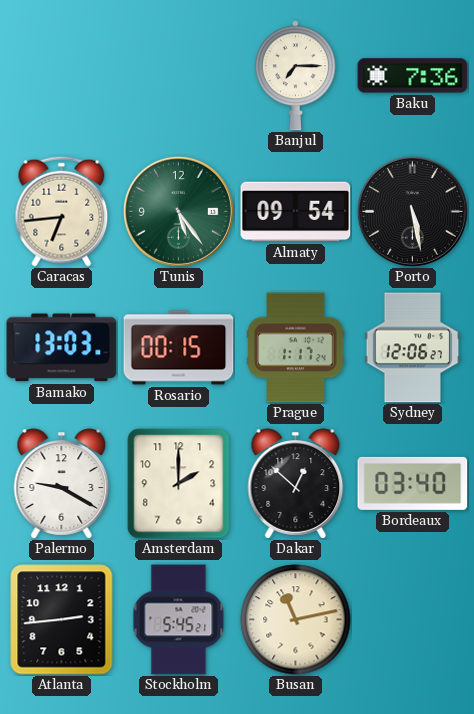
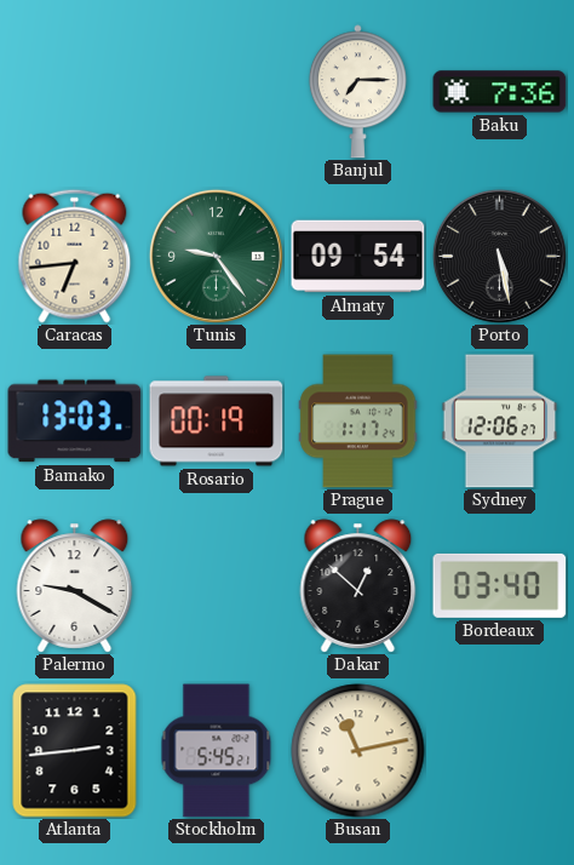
Tunis: 5:24 -> 9:24
Rosario: 00:15 -> 00:19
Amsterdam: 2:00 -> none
